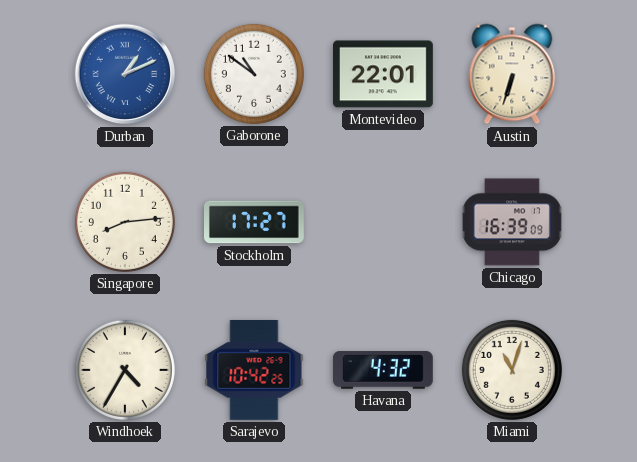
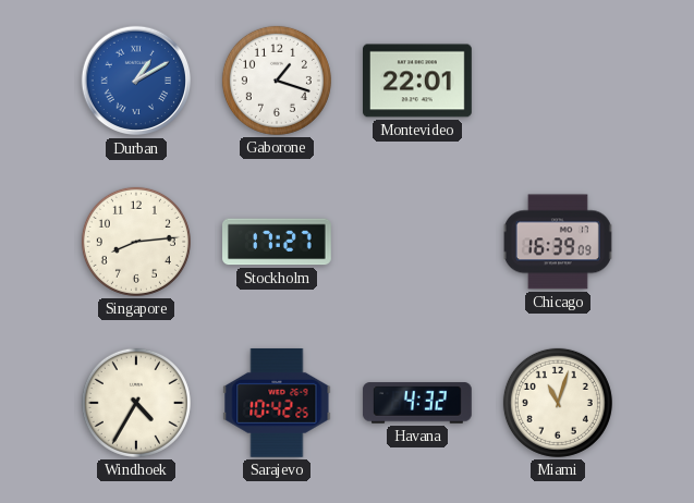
Durban: 1:11 -> 1:10
Gaborone: 10:51 -> 1:18
Austin: 6:33 -> none
